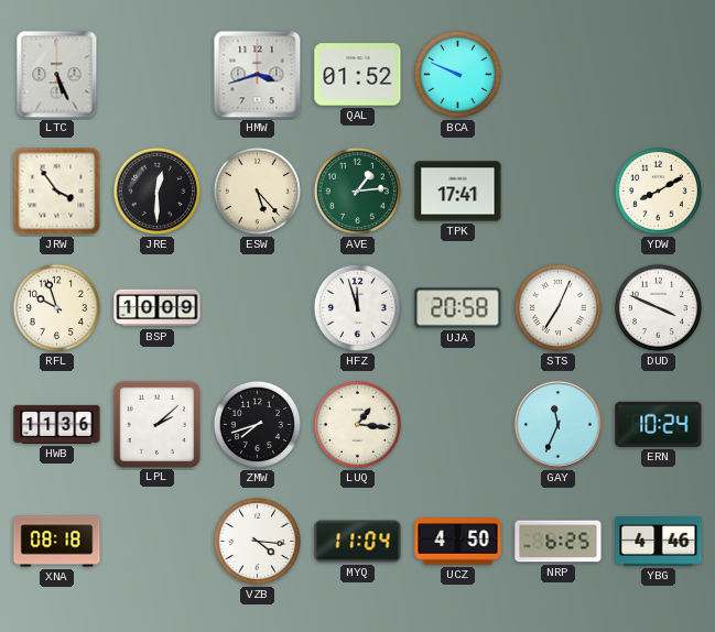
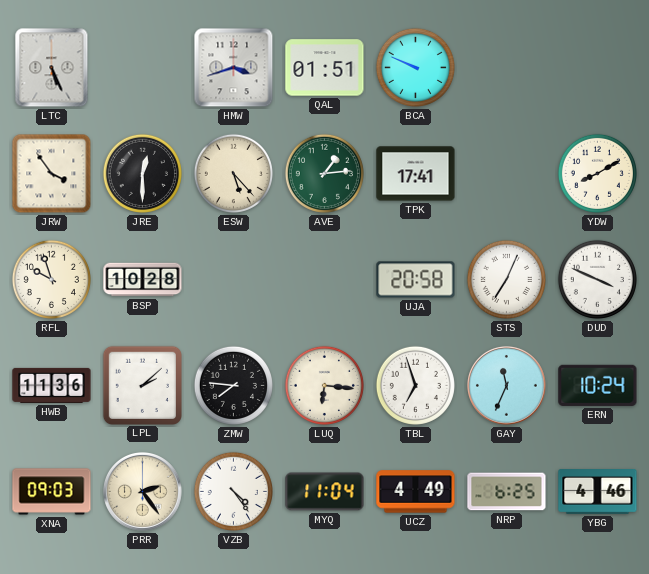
QAL: 01:52 -> 01:51
BSP: 10:09 -> 10:28
HFZ: 11:57 -> none
ZMW: 7:42 -> 7:46
LUQ: 1:16 -> 6:16
TBL: none -> 6:57
XNA: 08:18 -> 09:03
PRR: none -> 2:24
VZB: 4:16 -> 4:24
UCZ: 4:50 -> 4:49
